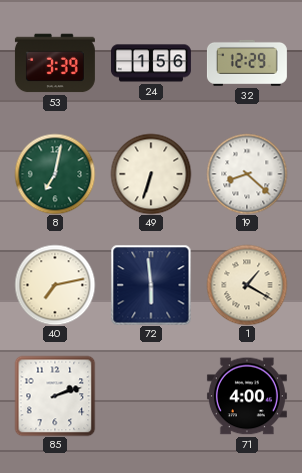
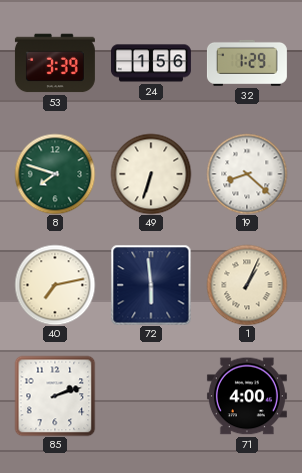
32: 12:29 -> 1:29
8: 7:02 -> 7:48
1: 1:20 -> 1:04
